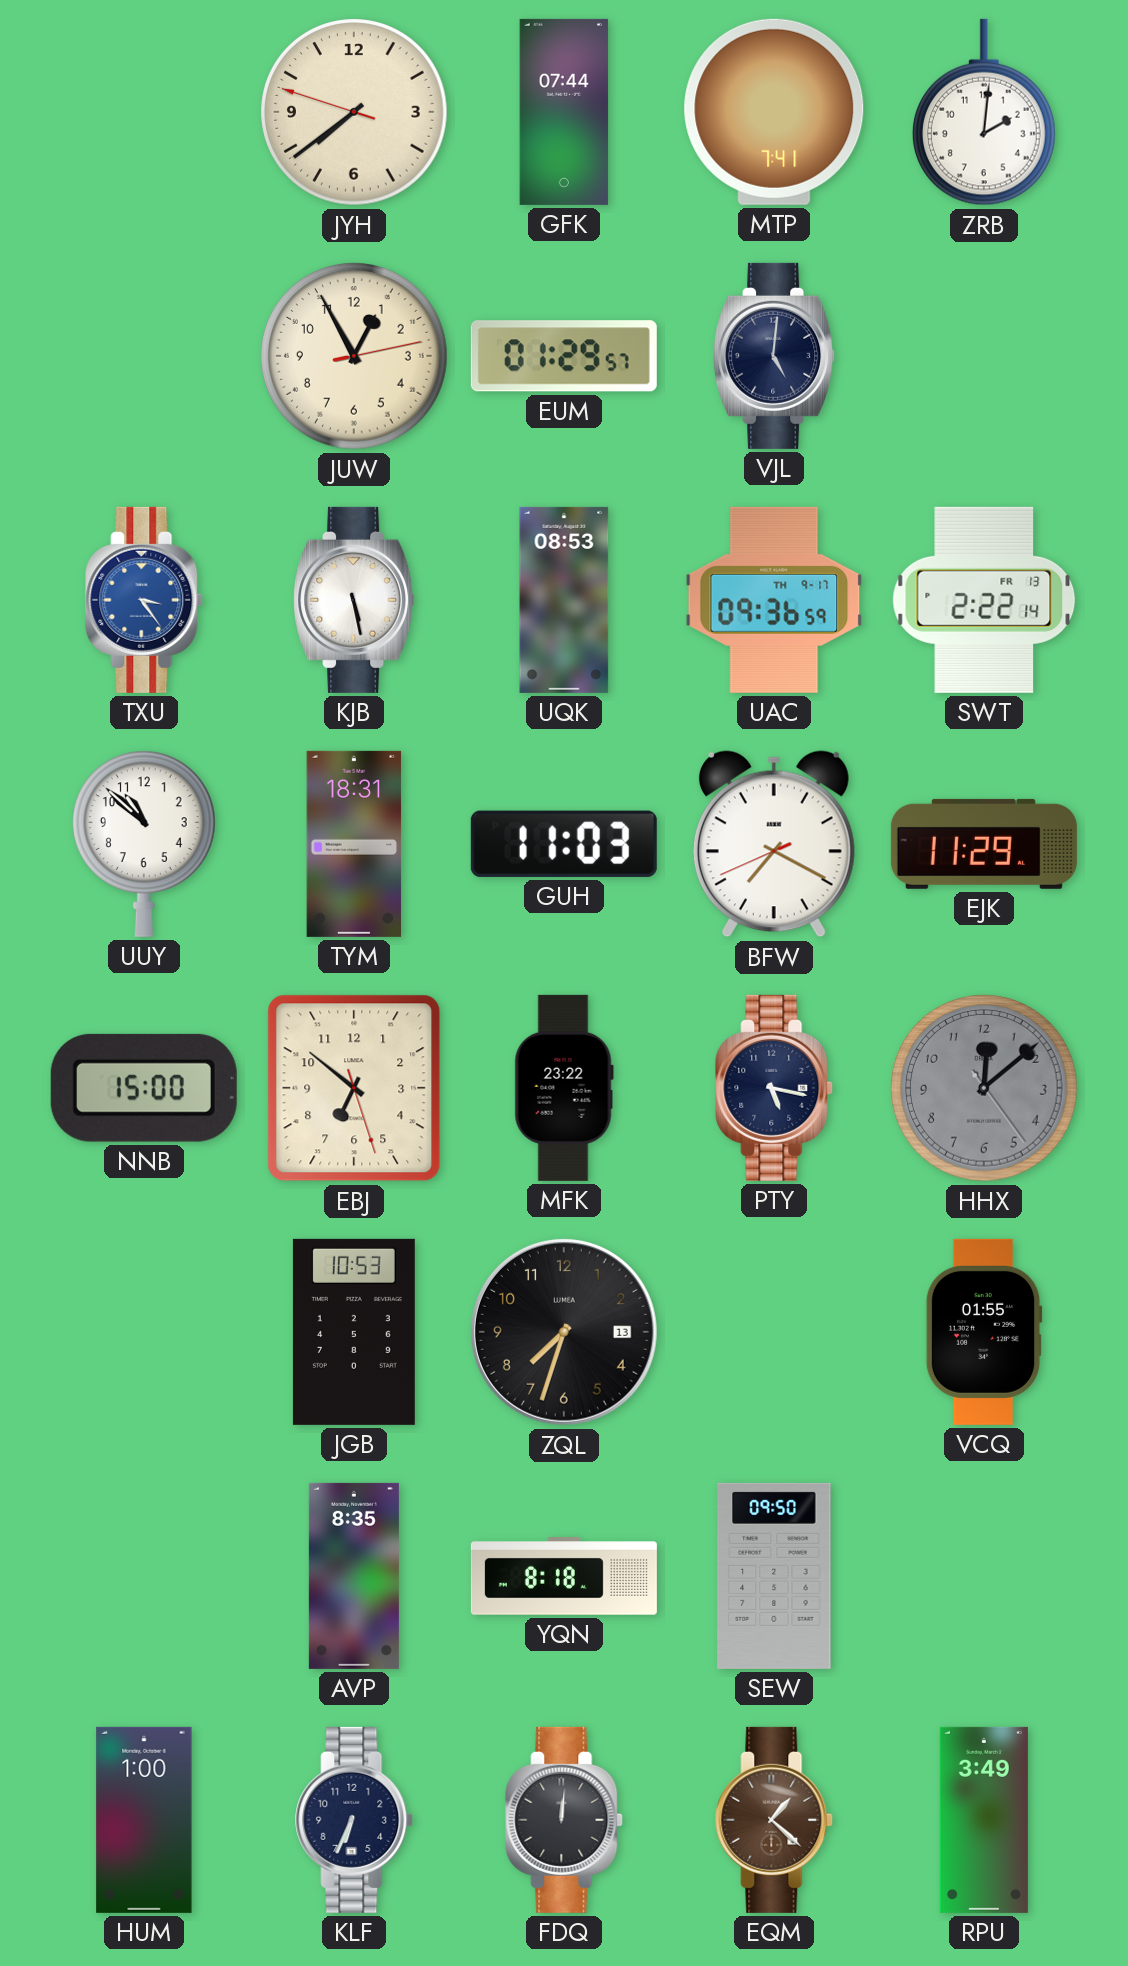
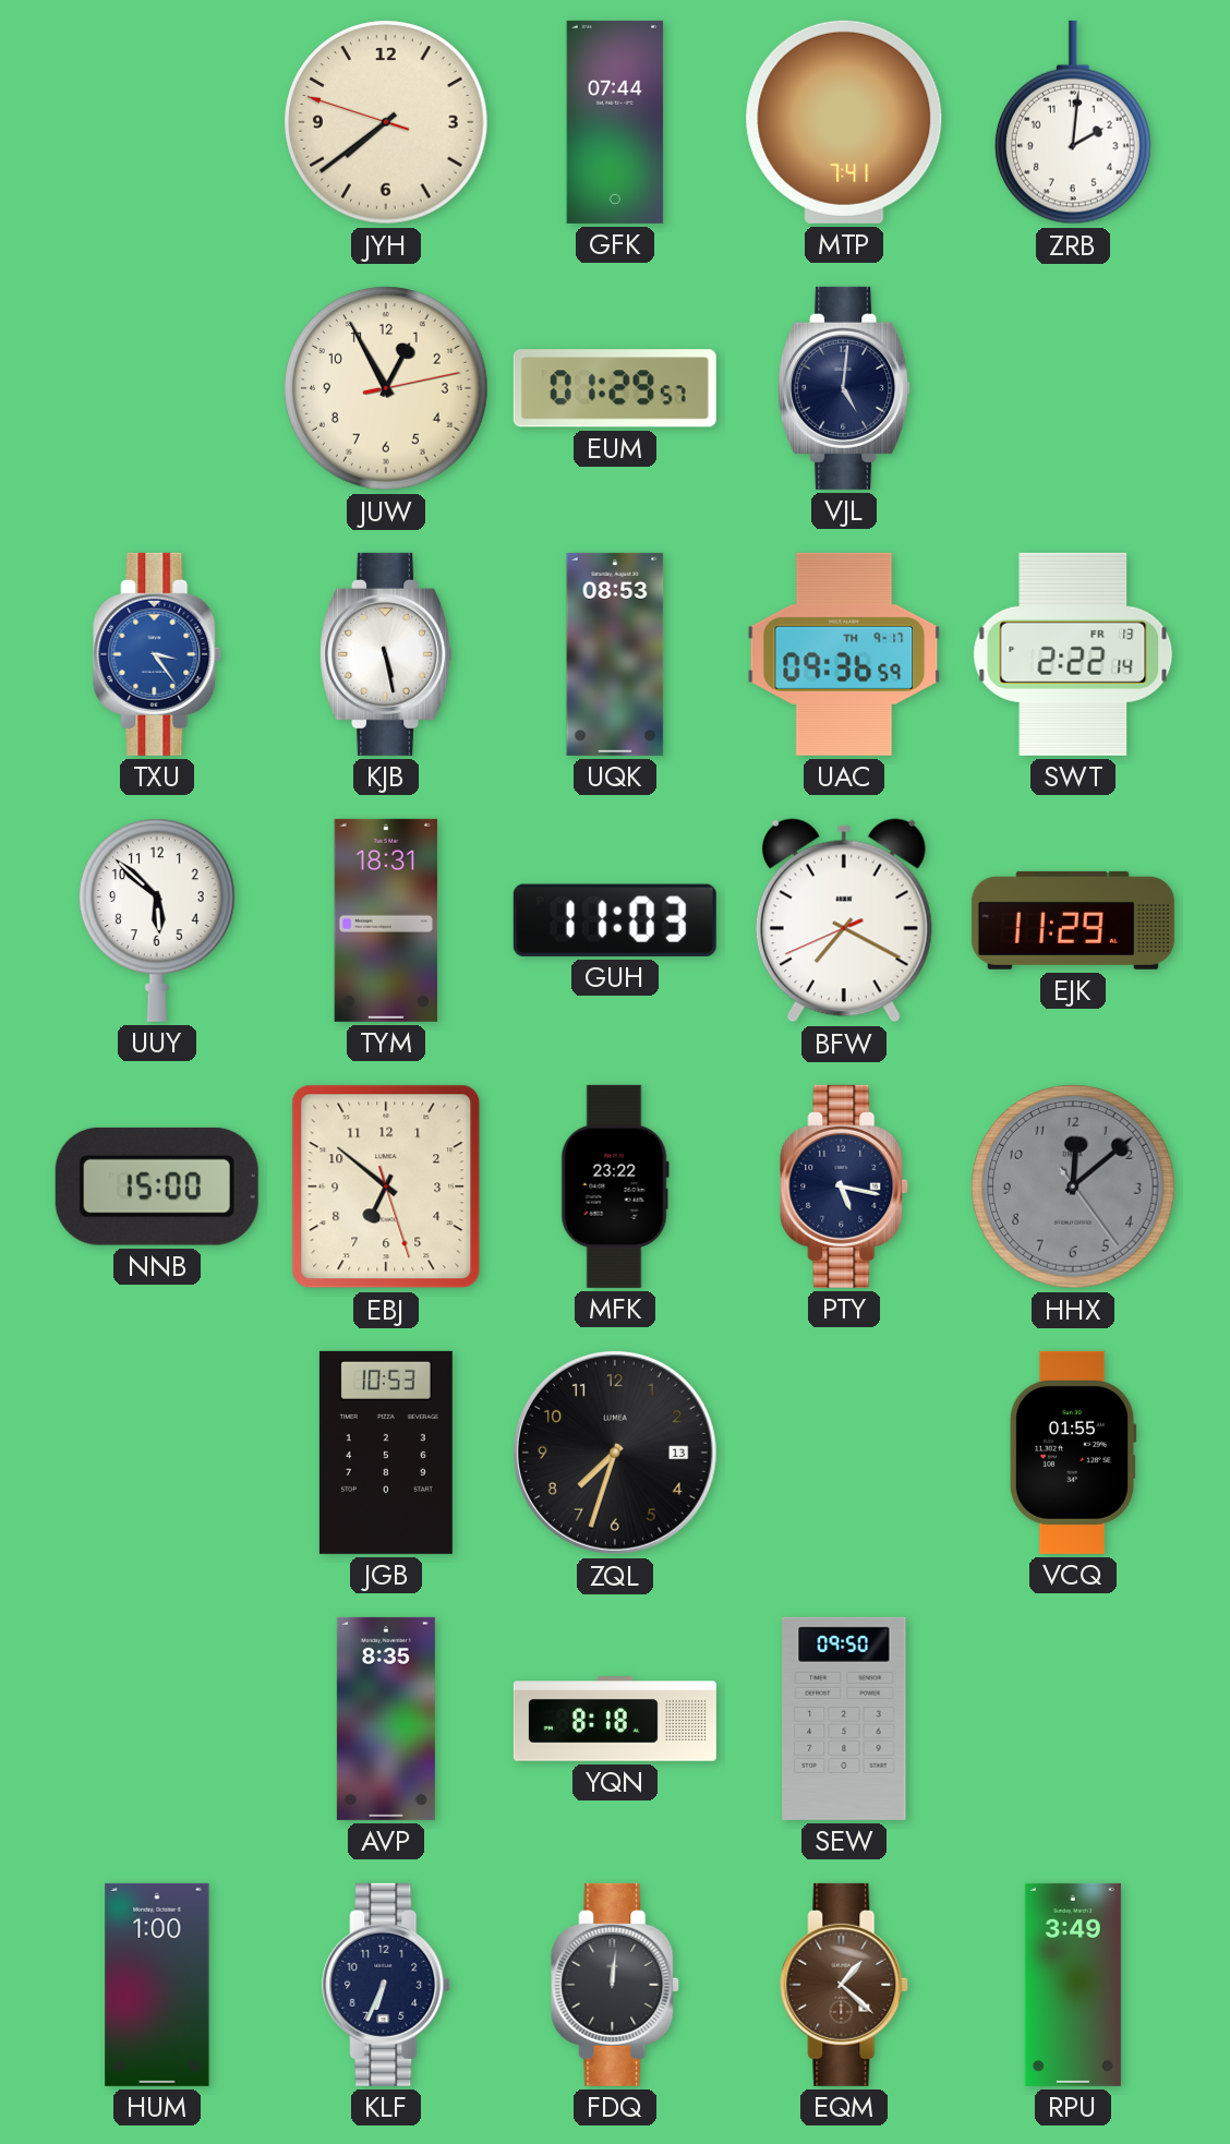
UUY: 10:52 -> 5:52
